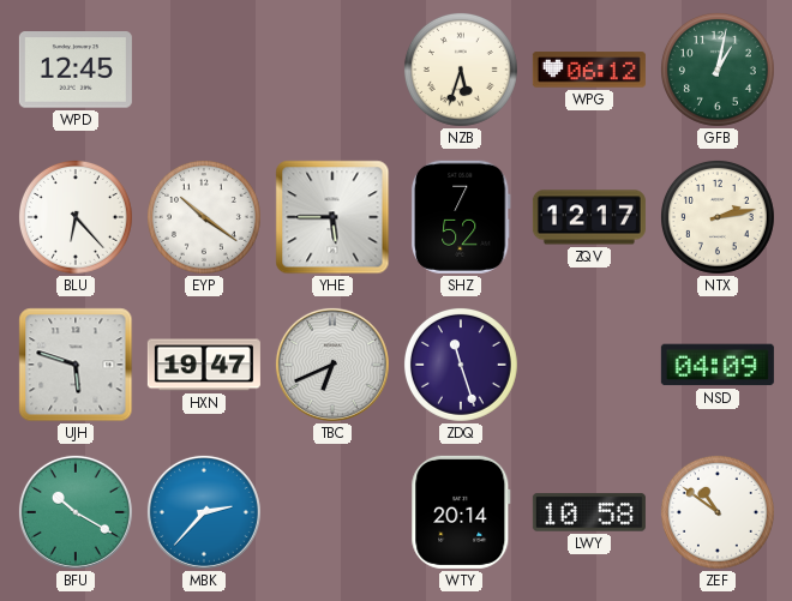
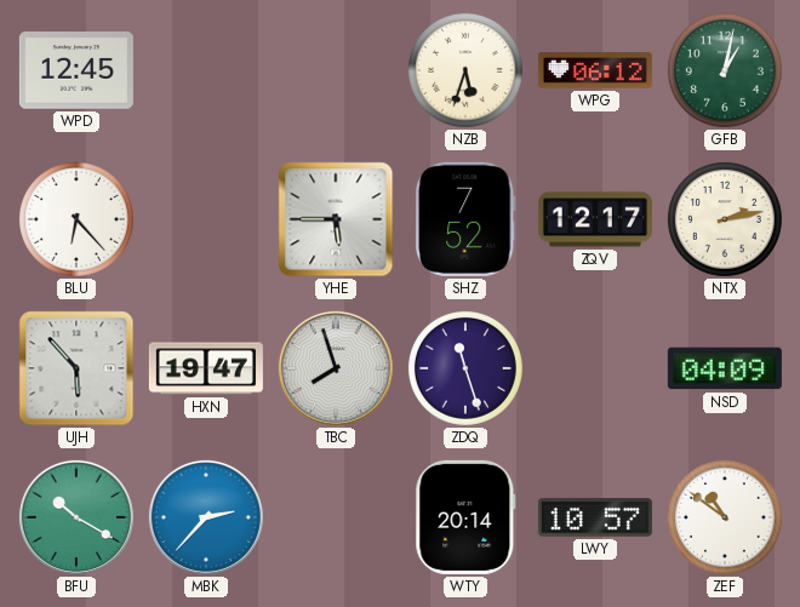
EYP: 10:21 -> none
UJH: 5:48 -> 5:53
TBC: 6:41 -> 7:57
LWY: 10:58 -> 10:57
